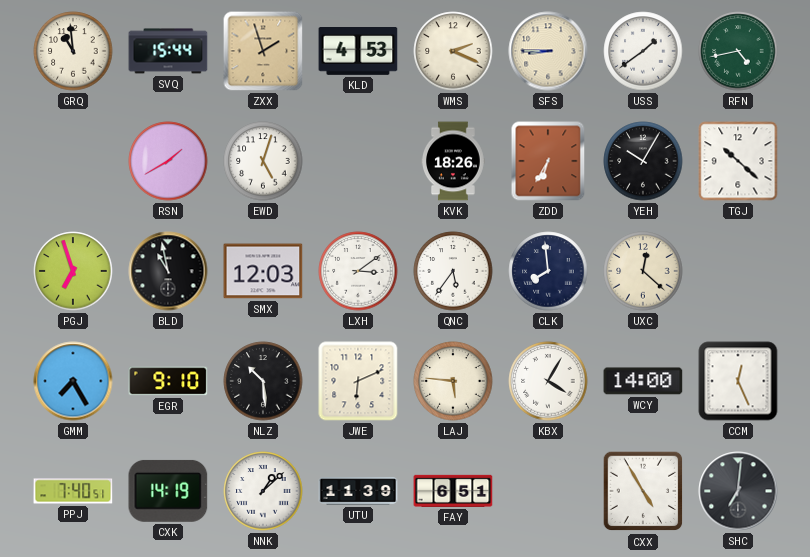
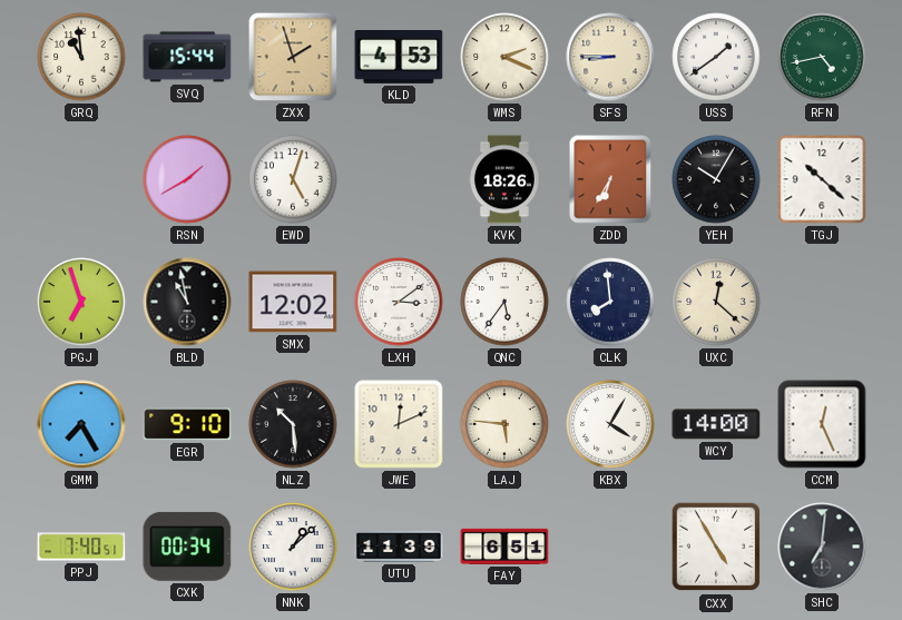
SMX: 12:03 -> 12:02
JWE: 6:11 -> 12:11
CXK: 14:19 -> 00:34
